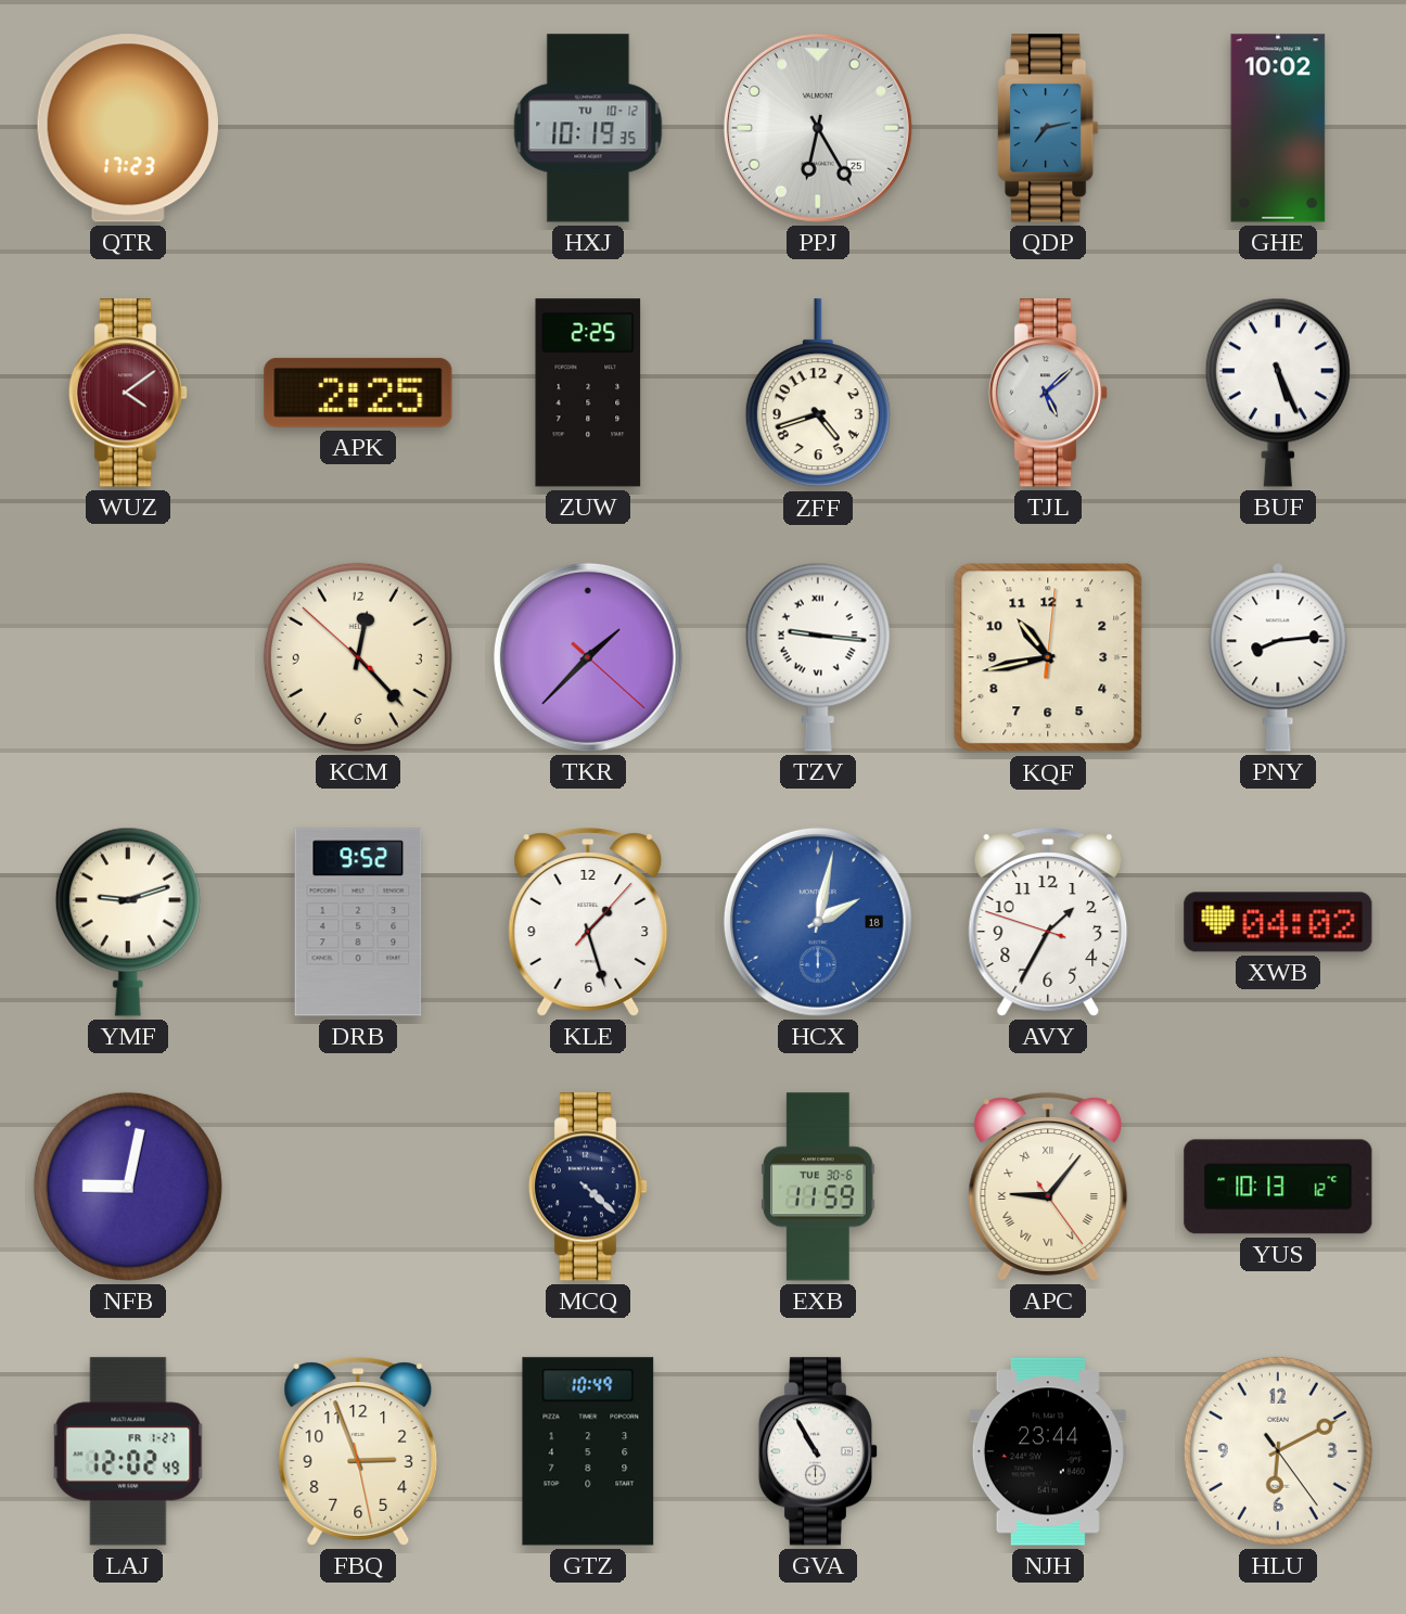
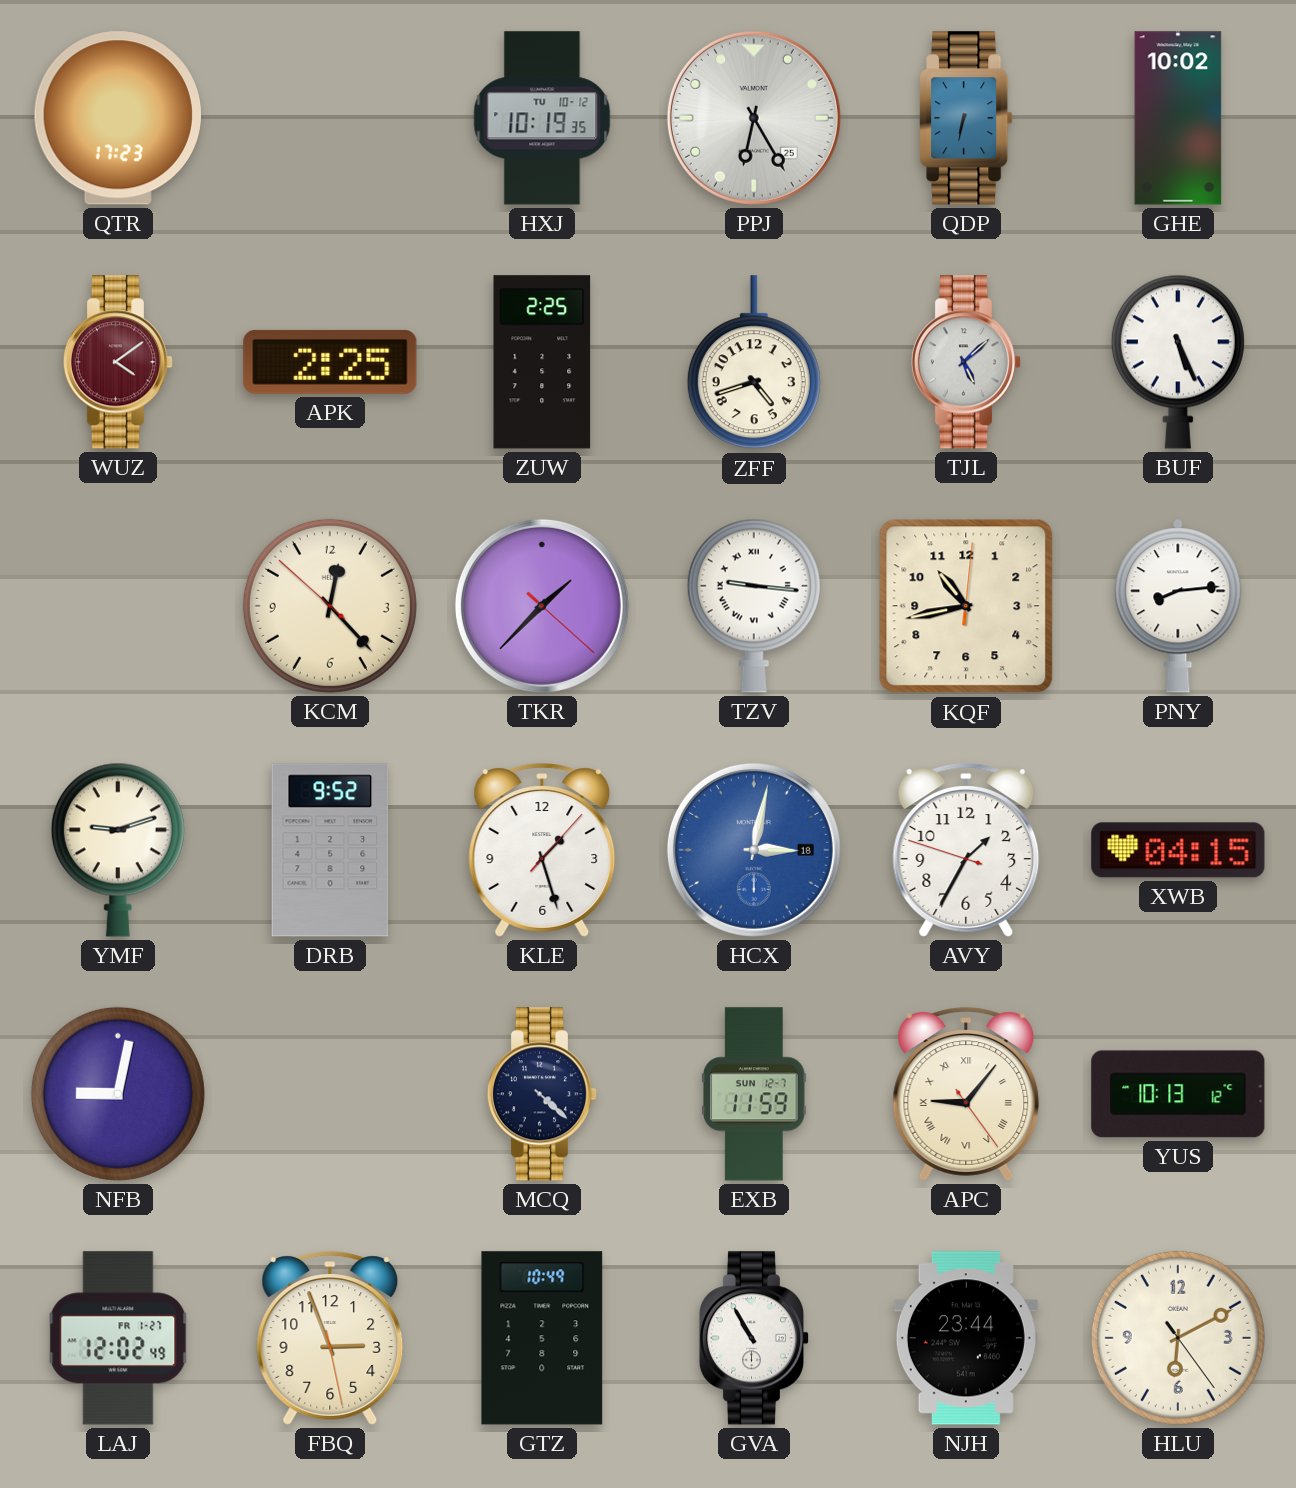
QDP: 7:13 -> 6:32
HCX: 2:02 -> 3:02
XWB: 04:02 -> 04:15
EXB date: TUE 30-6 -> SUN 12-7
